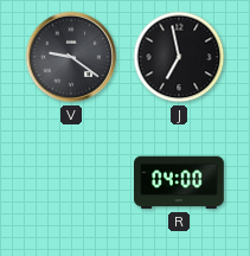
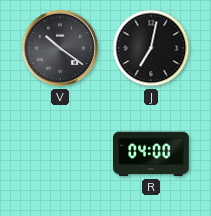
V: 9:21 -> 10:21
J: 6:58 -> 7:02
